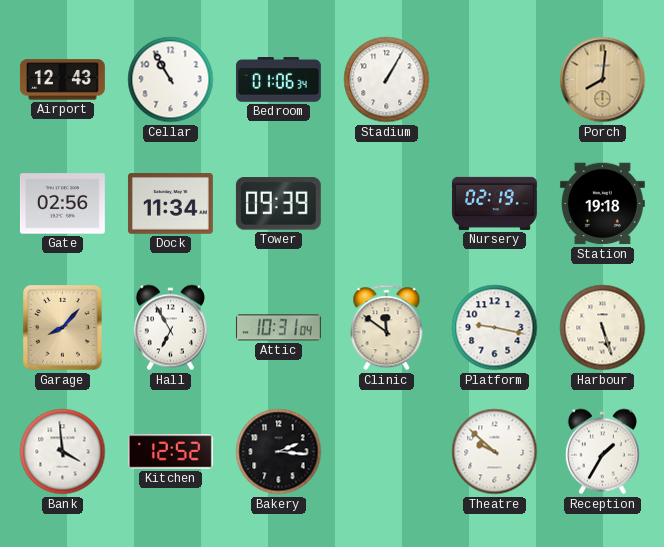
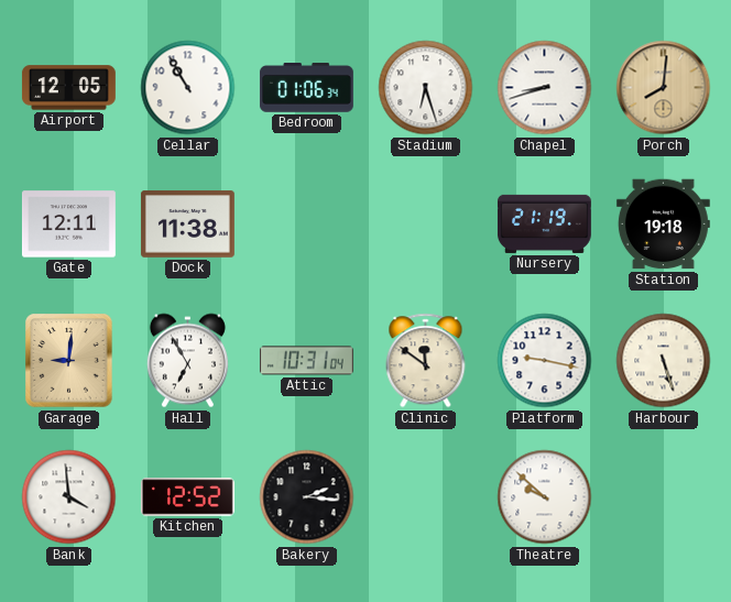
Airport: 12:43 -> 12:05
Stadium: 1:05 -> 6:27
Chapel: none -> 8:42
Gate: 02:56 -> 12:11
Dock: 11:34 -> 11:38
Tower: 09:39 -> none
Nursery: 02:19 -> 21:19
Garage: 8:07 -> 9:01
Reception: 1:35 -> none
